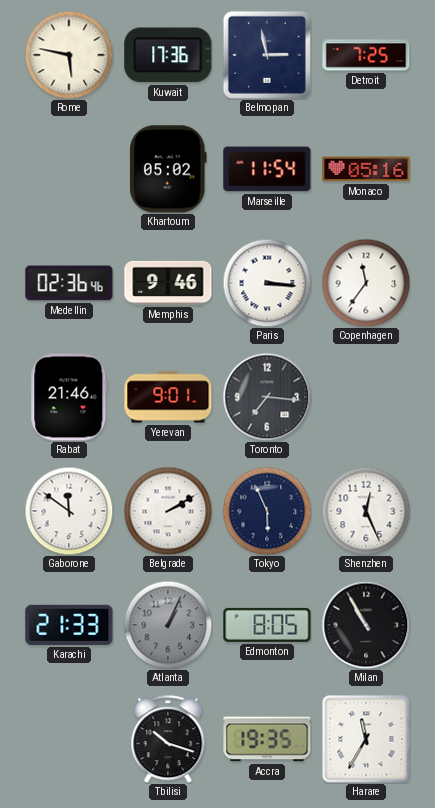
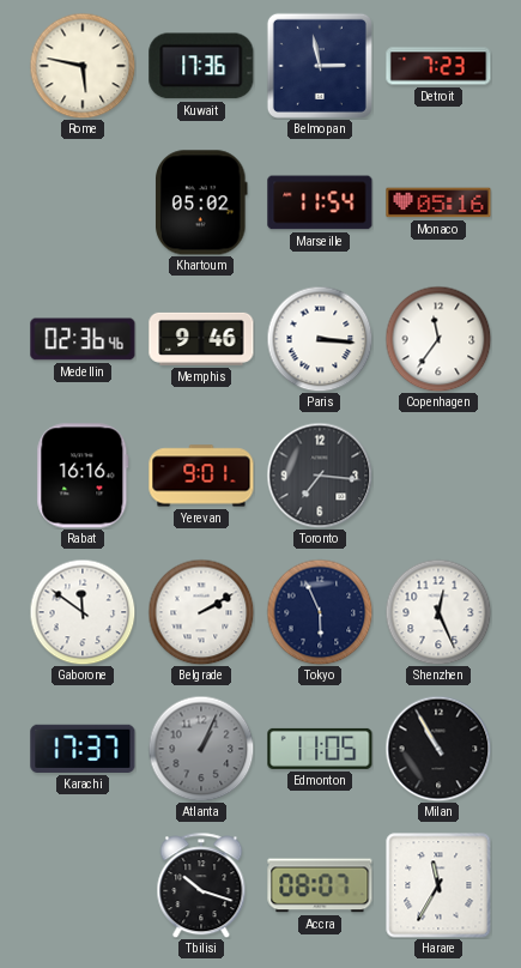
Detroit: 7:25 -> 7:23
Rabat: 21:46 -> 16:16
Karachi: 21:33 -> 17:37
Edmonton: 8:05 -> 11:05
Accra: 19:35 -> 08:07
